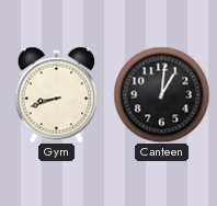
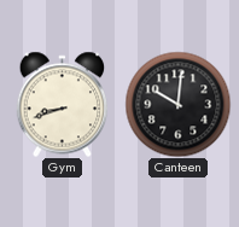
Canteen: 1:01 -> 10:01
